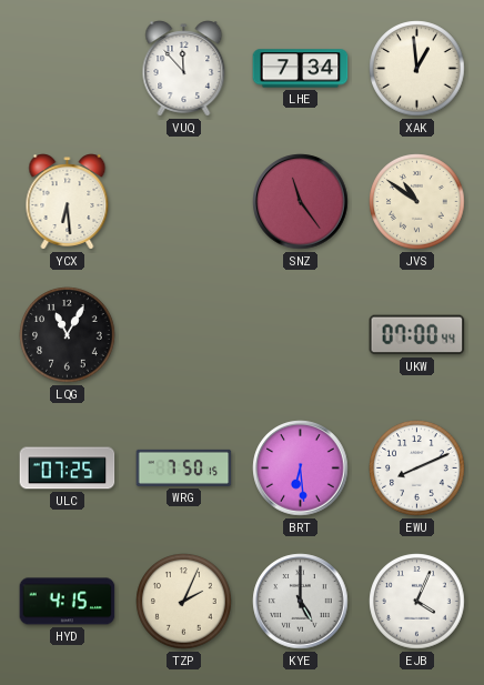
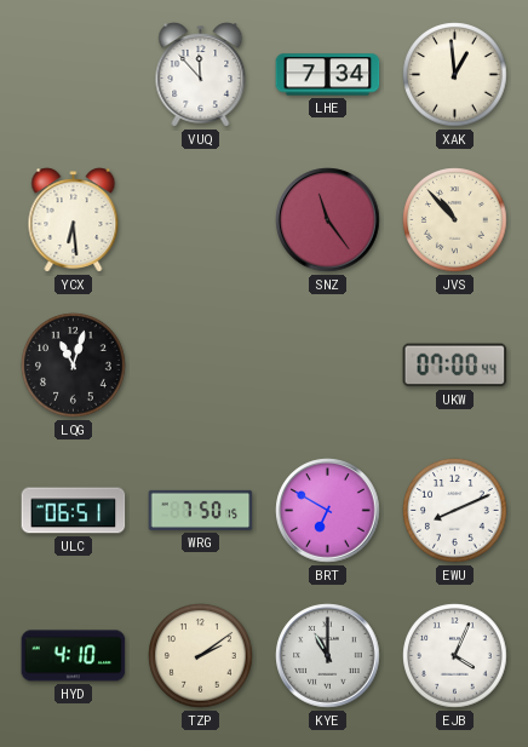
JVS: 10:51 -> 10:53
LQG: 11:05 -> 11:03
ULC: 07:25 -> 06:51
BRT: 6:29 -> 6:50
HYD: 4:15 -> 4:10
TZP: 2:04 -> 2:09
KYE: 5:00 -> 11:00
